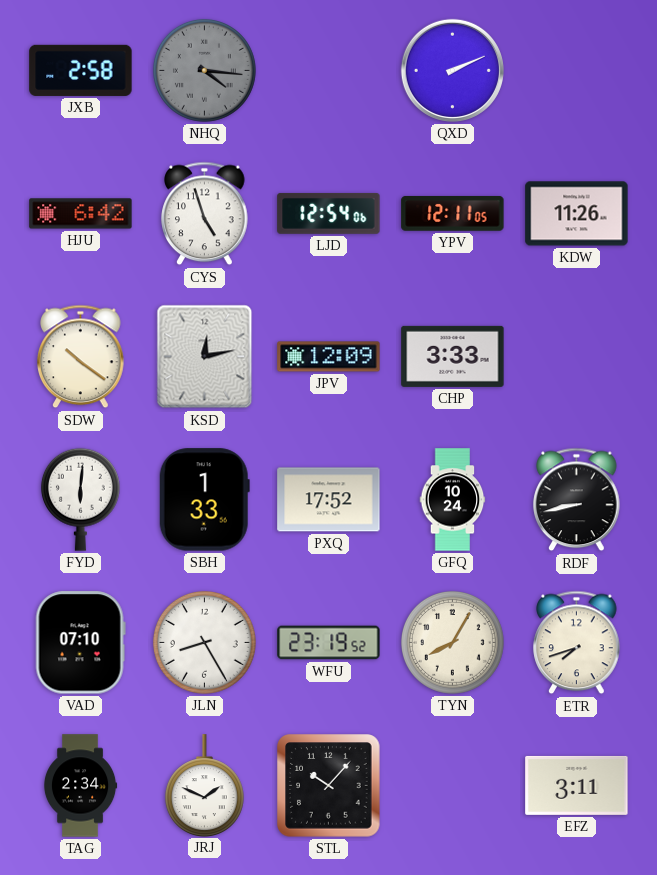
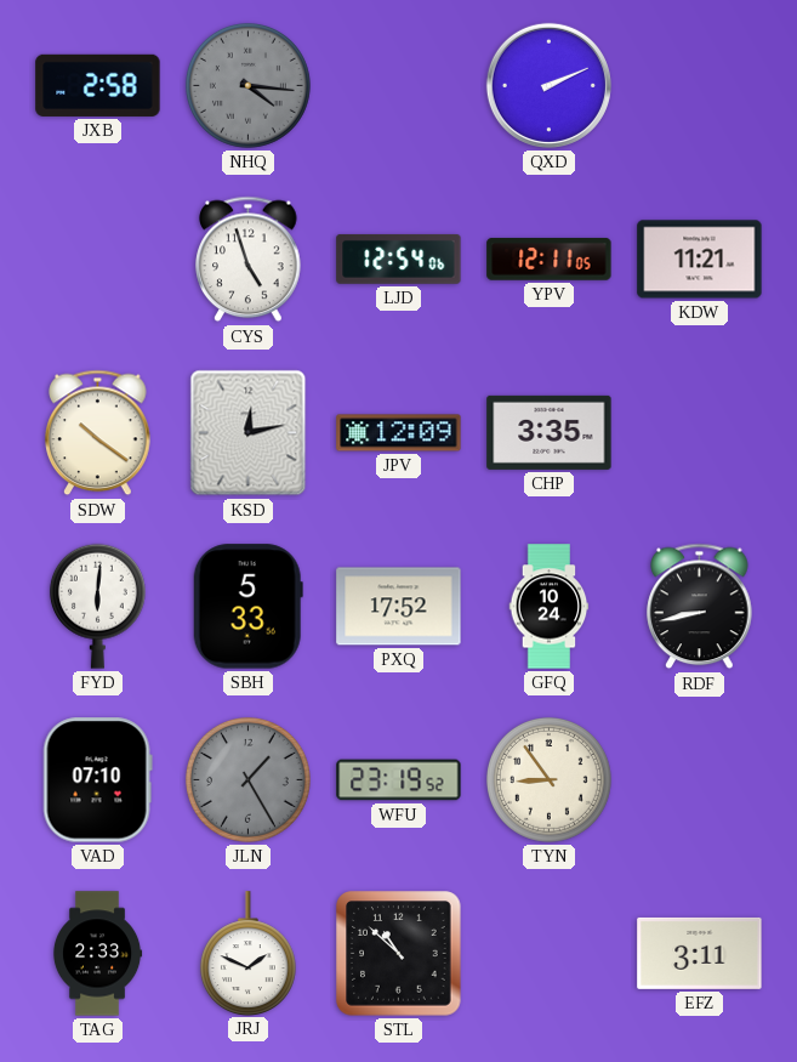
HJU: 6:42 -> none
KDW: 11:26 -> 11:21
CHP: 3:33 -> 3:35
SBH: 1:33 -> 5:33
JLN: 8:25 -> 1:25
JLN dial: white -> grey
TYN: 8:05 -> 8:54
ETR: 7:42 -> none
TAG: 2:34 -> 2:33
STL: 10:07 -> 10:52
